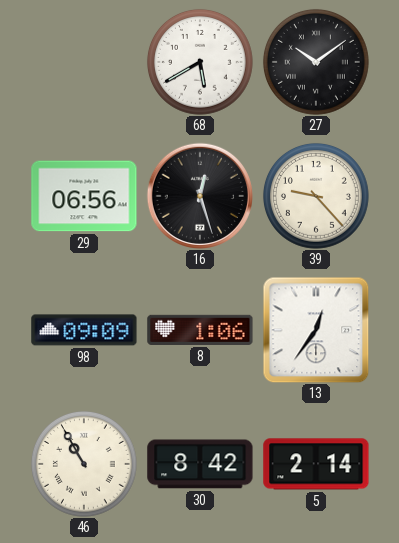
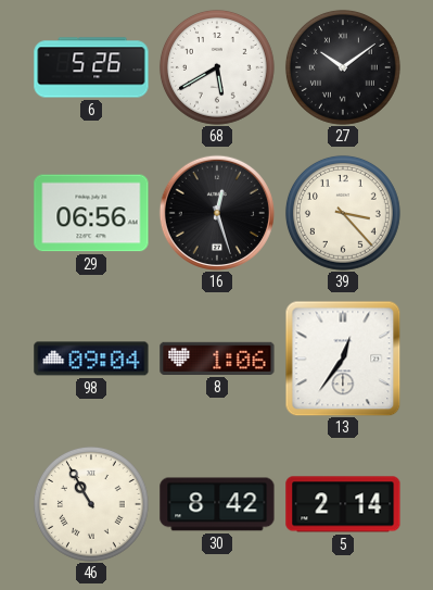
6: none -> 5:26
39: 9:23 -> 3:23
98: 09:09 -> 09:04
